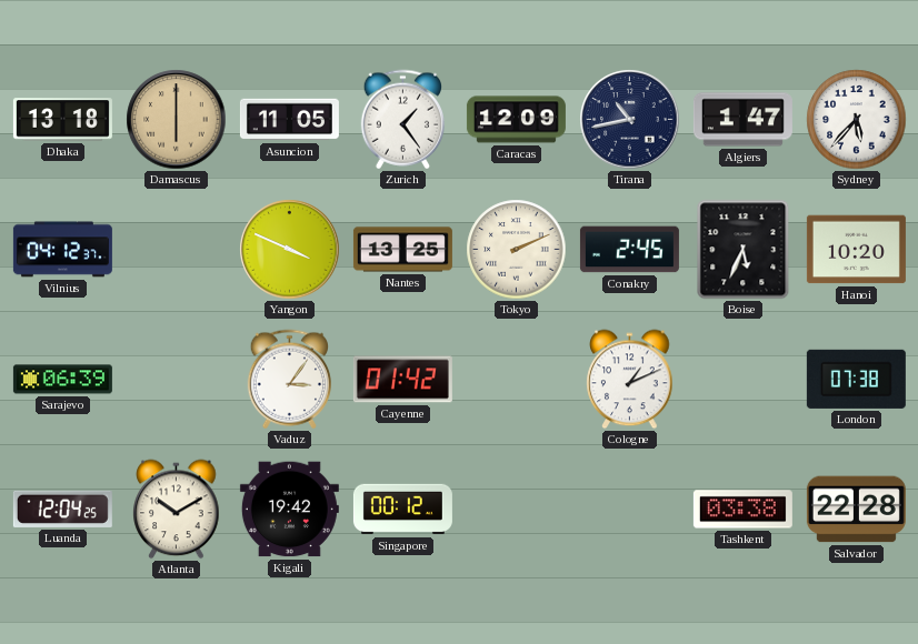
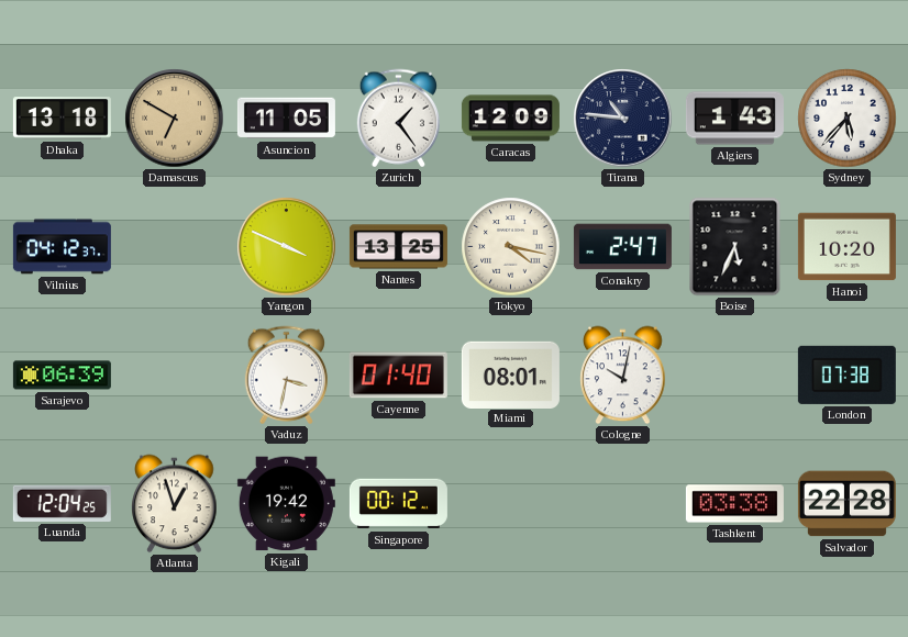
Damascus: 6:00 -> 6:50
Tirana: 10:43 -> 10:46
Algiers: 1:47 -> 1:43
Tokyo: 2:11 -> 4:17
Conakry: 2:45 -> 2:47
Vaduz: 3:06 -> 3:32
Cayenne: 01:42 -> 01:40
Miami: none -> 08:01
Cologne: 1:11 -> 10:02
Atlanta: 10:10 -> 12:57
